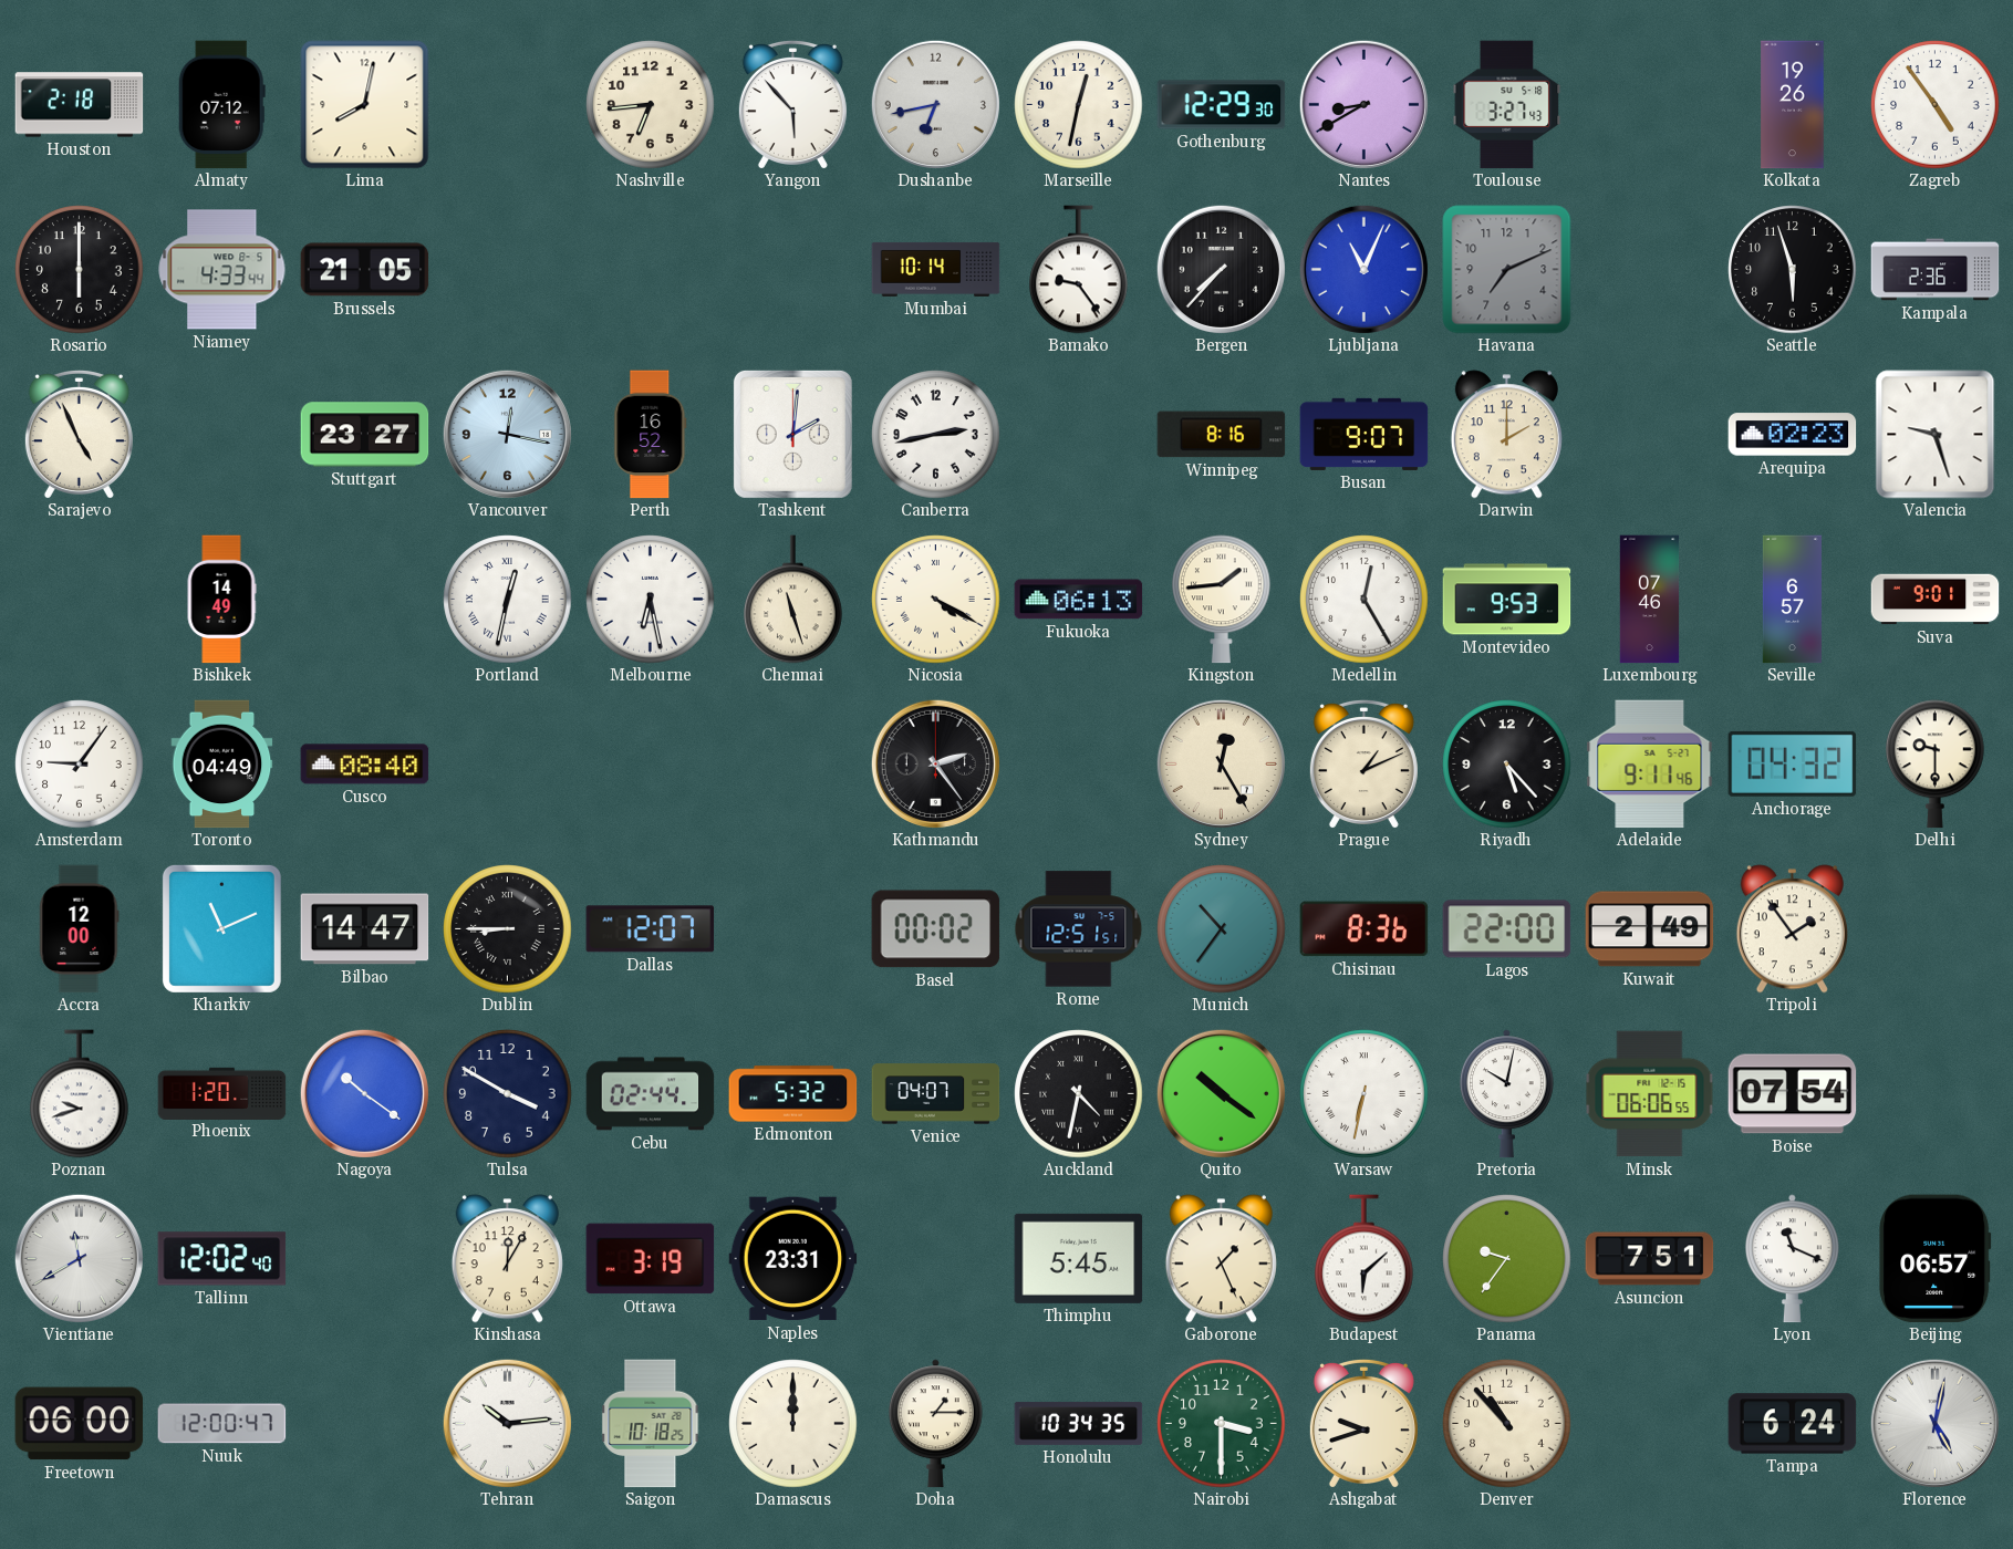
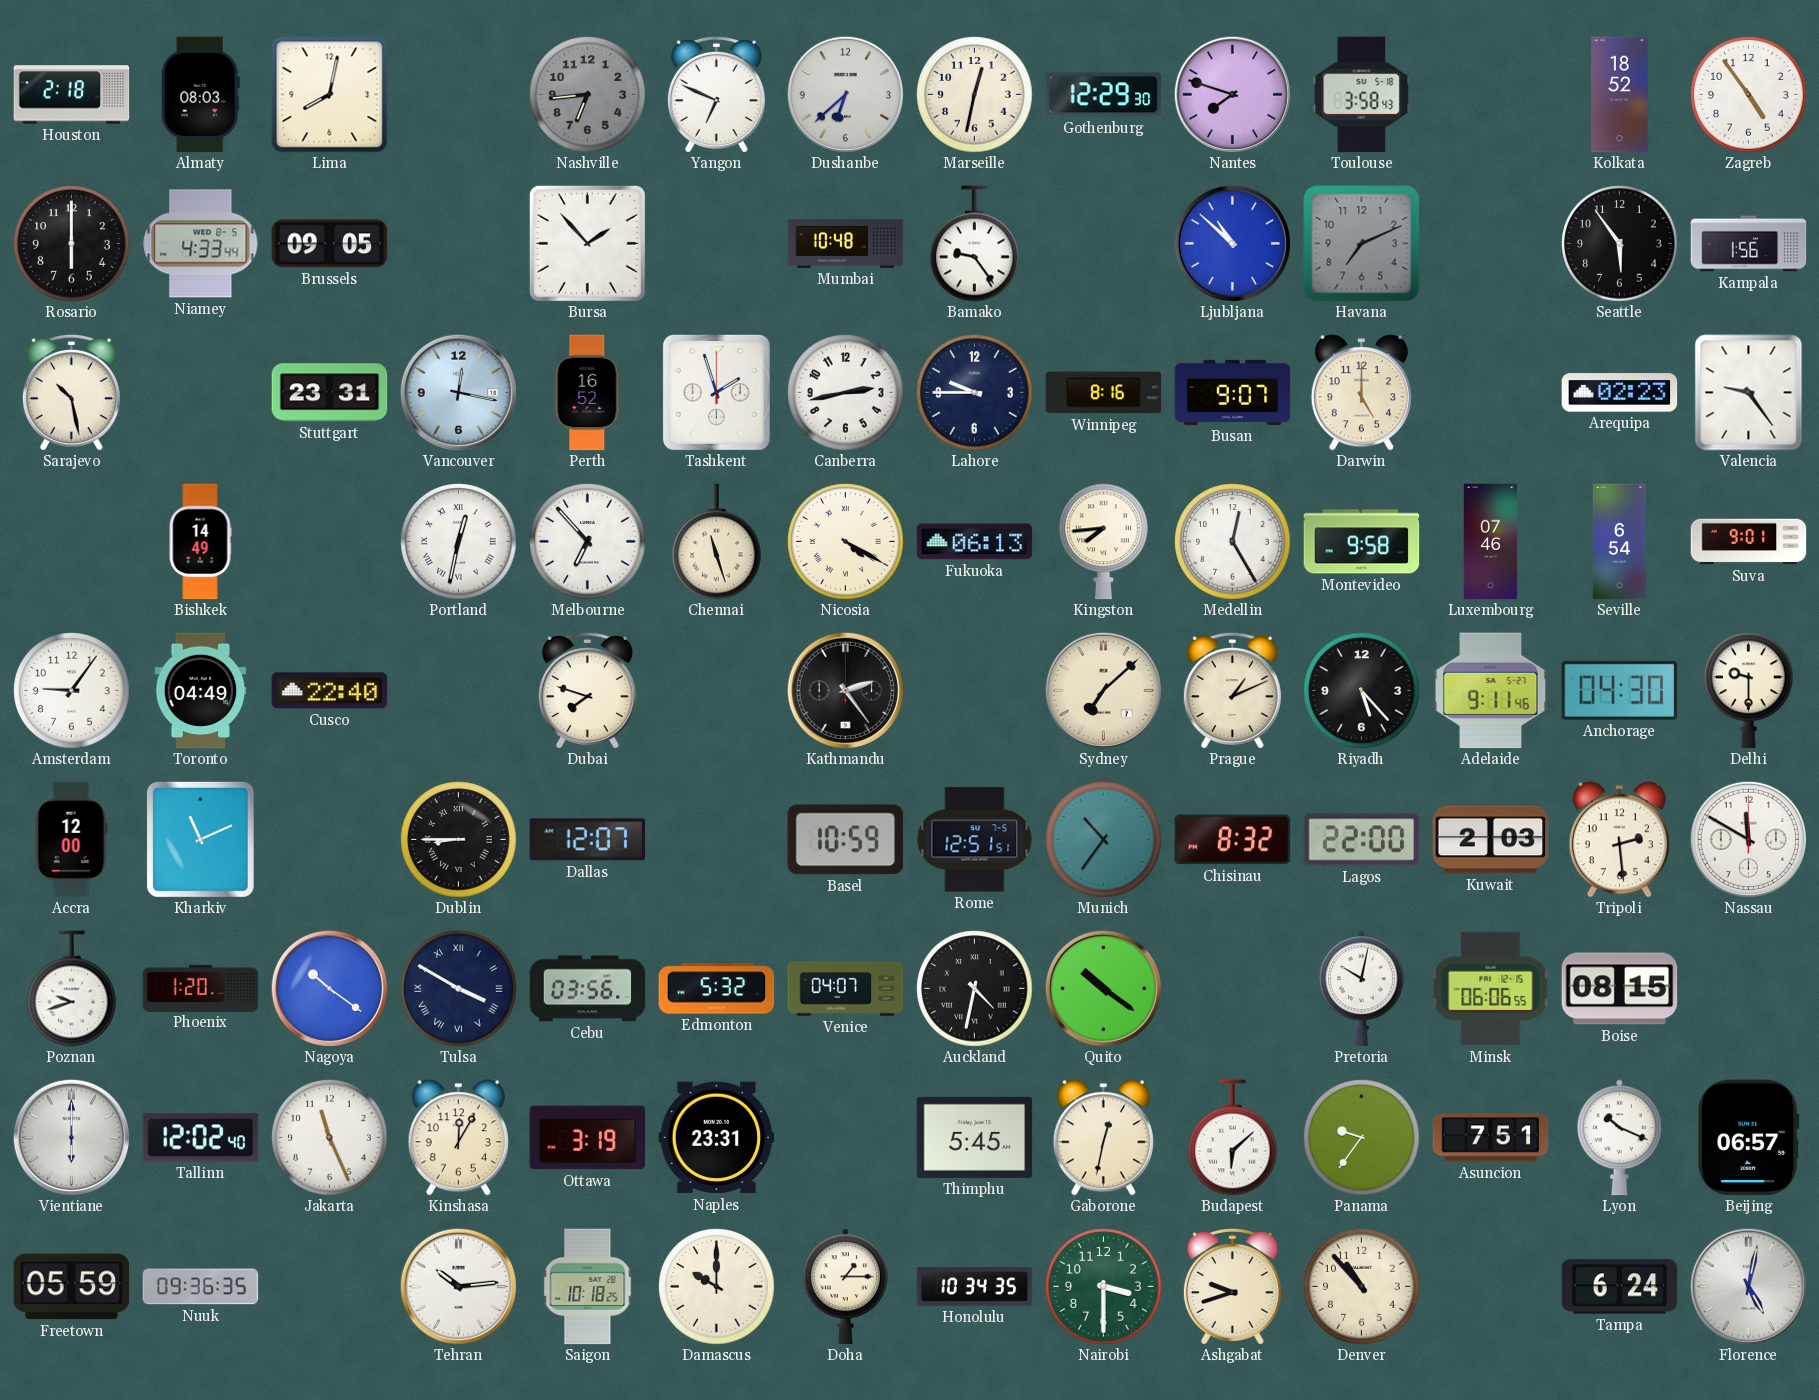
Almaty: 07:12 -> 08:03
Nashville dial: cream -> grey
Yangon: 5:53 -> 6:49
Dushanbe: 6:43 -> 6:38
Nantes: 8:40 -> 7:48
Toulouse: 3:27 -> 3:58
Kolkata: 19:26 -> 18:52
Brussels: 21:05 -> 09:05
Bursa: none -> 1:53
Mumbai: 10:14 -> 10:48
Bergen: 7:37 -> none
Ljubljana: 11:04 -> 10:52
Seattle: 5:57 -> 5:54
Kampala: 2:36 -> 1:56
Sarajevo: 4:56 -> 10:28
Stuttgart: 23:27 -> 23:31
Tashkent: 2:01 -> 1:57
Lahore: none -> 9:45
Darwin: 2:00 -> 5:00
Valencia: 9:27 -> 9:24
Melbourne: 6:28 -> 6:53
Kingston: 1:44 -> 7:44
Montevideo: 9:53 -> 9:58
Seville: 6:57 -> 6:54
Cusco: 08:40 -> 22:40
Dubai: none -> 7:48
Sydney: 12:25 -> 7:08
Anchorage: 04:32 -> 04:30
Bilbao: 14:47 -> none
Basel: 00:02 -> 10:59
Chisinau: 8:36 -> 8:32
Kuwait: 2:49 -> 2:03
Tripoli: 1:54 -> 2:29
Nassau: none -> 11:50
Tulsa numerals: Arabic -> Roman
Cebu: 02:44 -> 03:56
Warsaw: 6:32 -> none
Boise: 07:54 -> 08:15
Vientiane: 11:40 -> 6:00
Jakarta: none -> 11:26
Gaborone: 1:26 -> 12:32
Lyon: 11:19 -> 10:19
Freetown: 06:00 -> 05:59
Nuuk: 12:00 -> 09:36
Damascus: 12:00 -> 10:00
